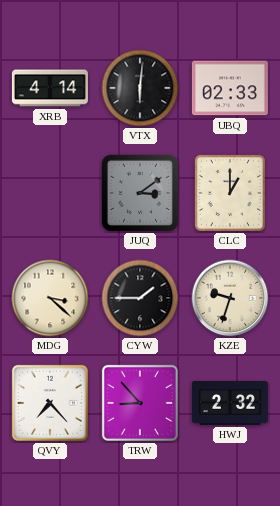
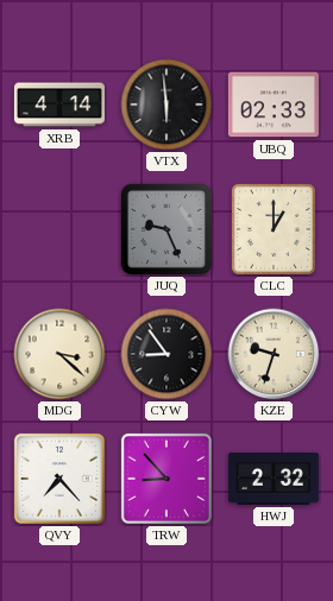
VTX: 6:01 -> 5:59
JUQ: 3:09 -> 9:26
CYW: 1:45 -> 8:54
